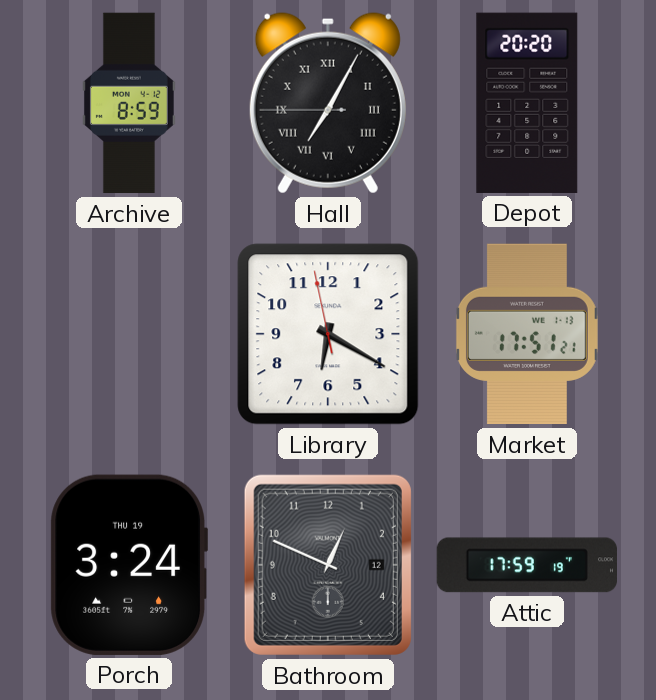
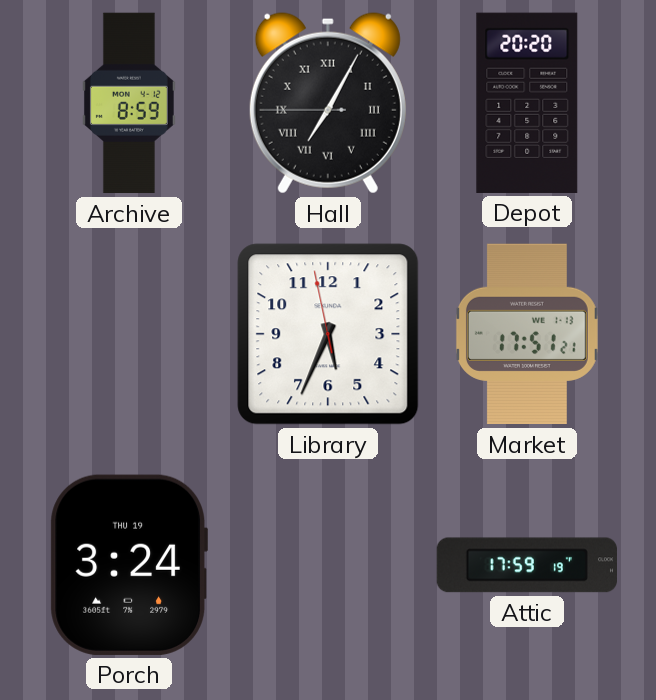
Library: 6:19 -> 5:33
Bathroom: 12:49 -> none
